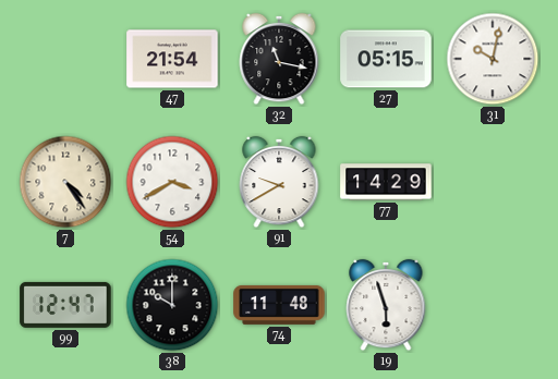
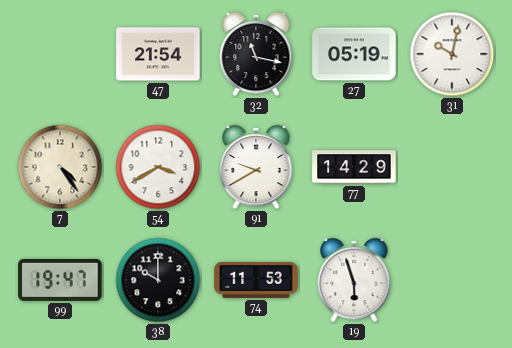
27: 05:15 -> 05:19
99: 12:47 -> 19:47
74: 11:48 -> 11:53
